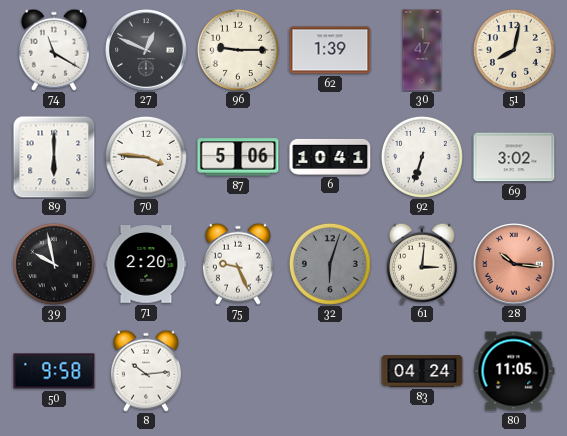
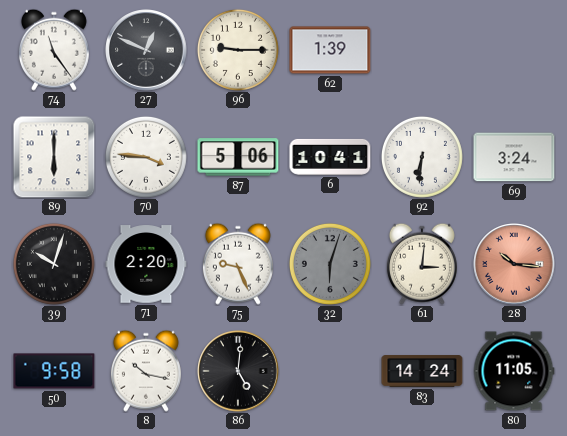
74: 11:20 -> 11:24
30: 1:47 -> none
51: 8:02 -> none
92: 6:33 -> 6:31
69: 3:02 -> 3:24
39: 9:58 -> 10:03
8: 10:14 -> 10:17
86: none -> 5:01
83: 04:24 -> 14:24
